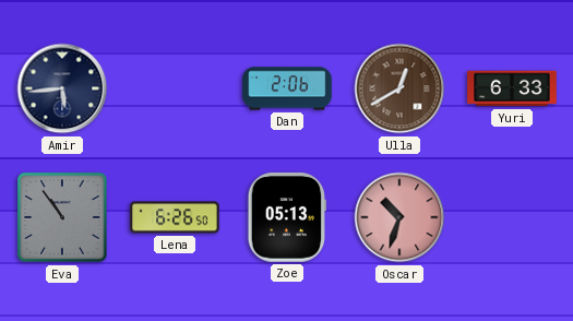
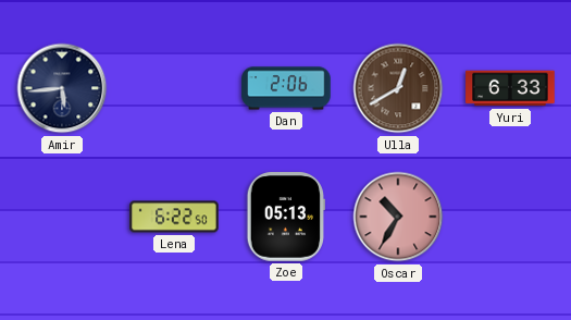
Eva: 10:54 -> none
Lena: 6:26 -> 6:22
Oscar: 10:33 -> 10:35
